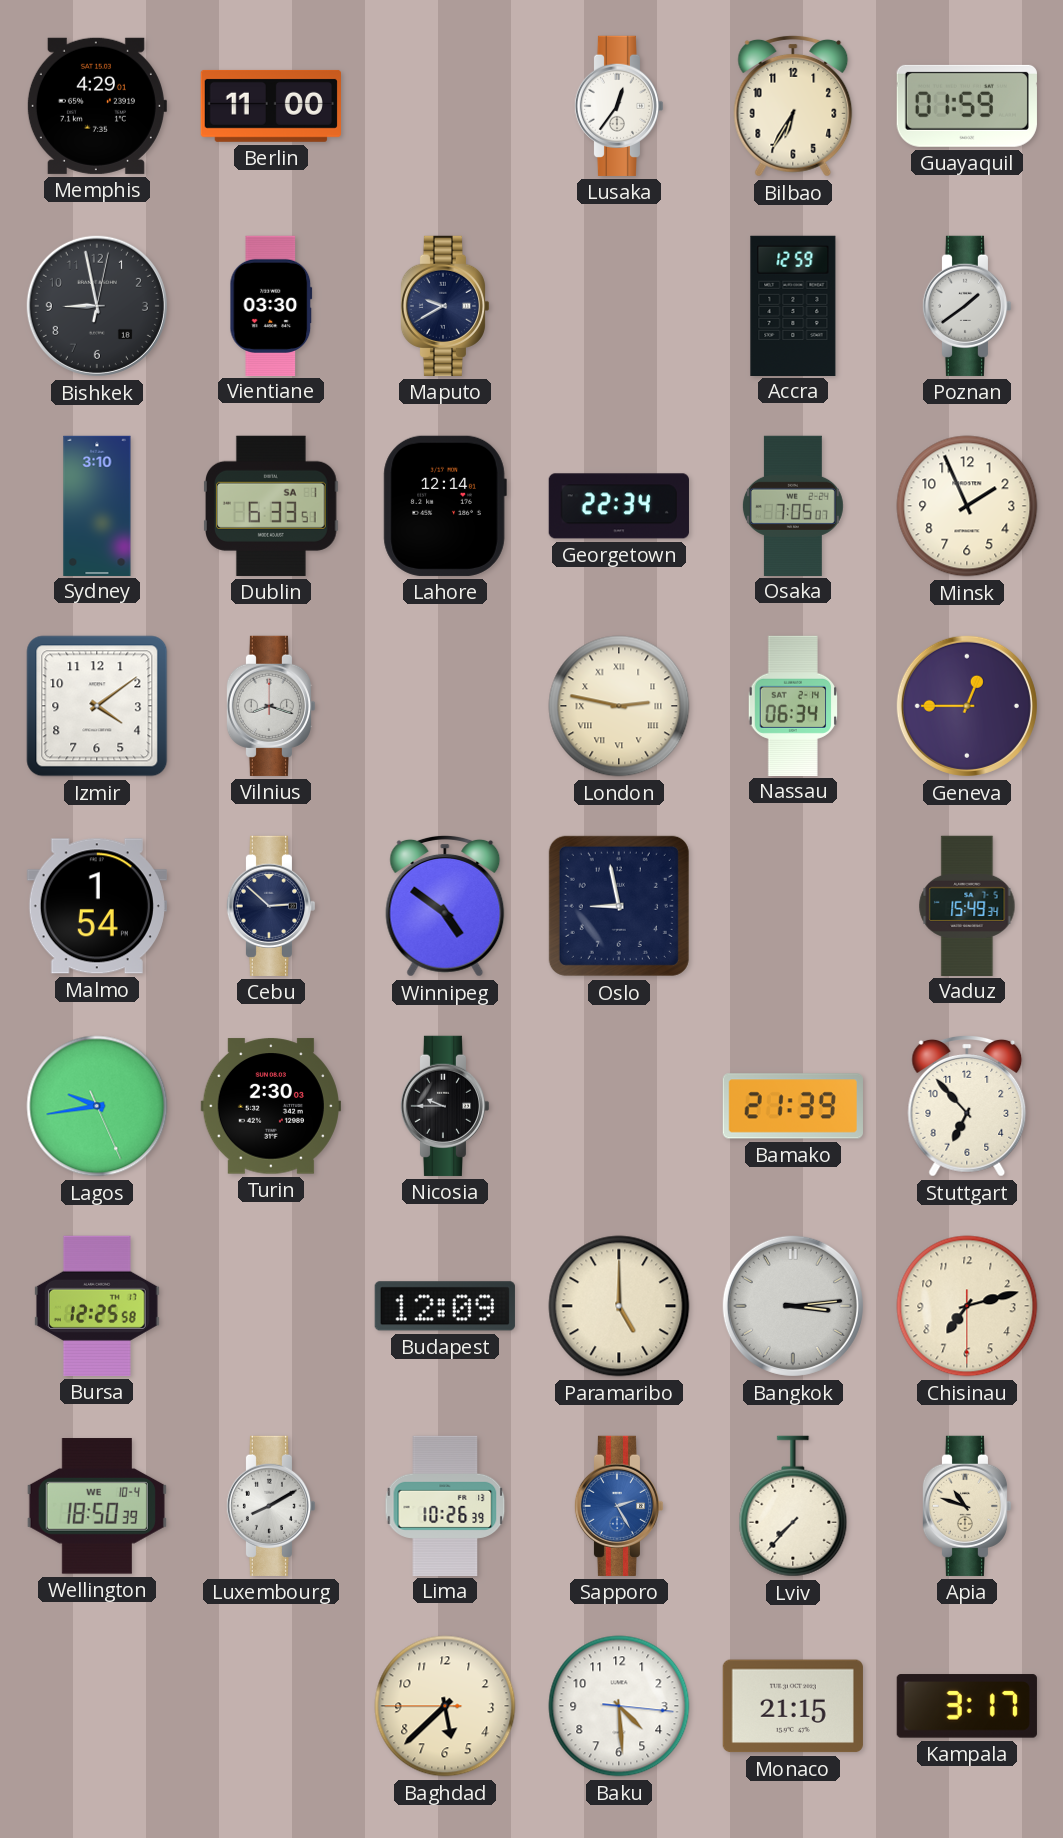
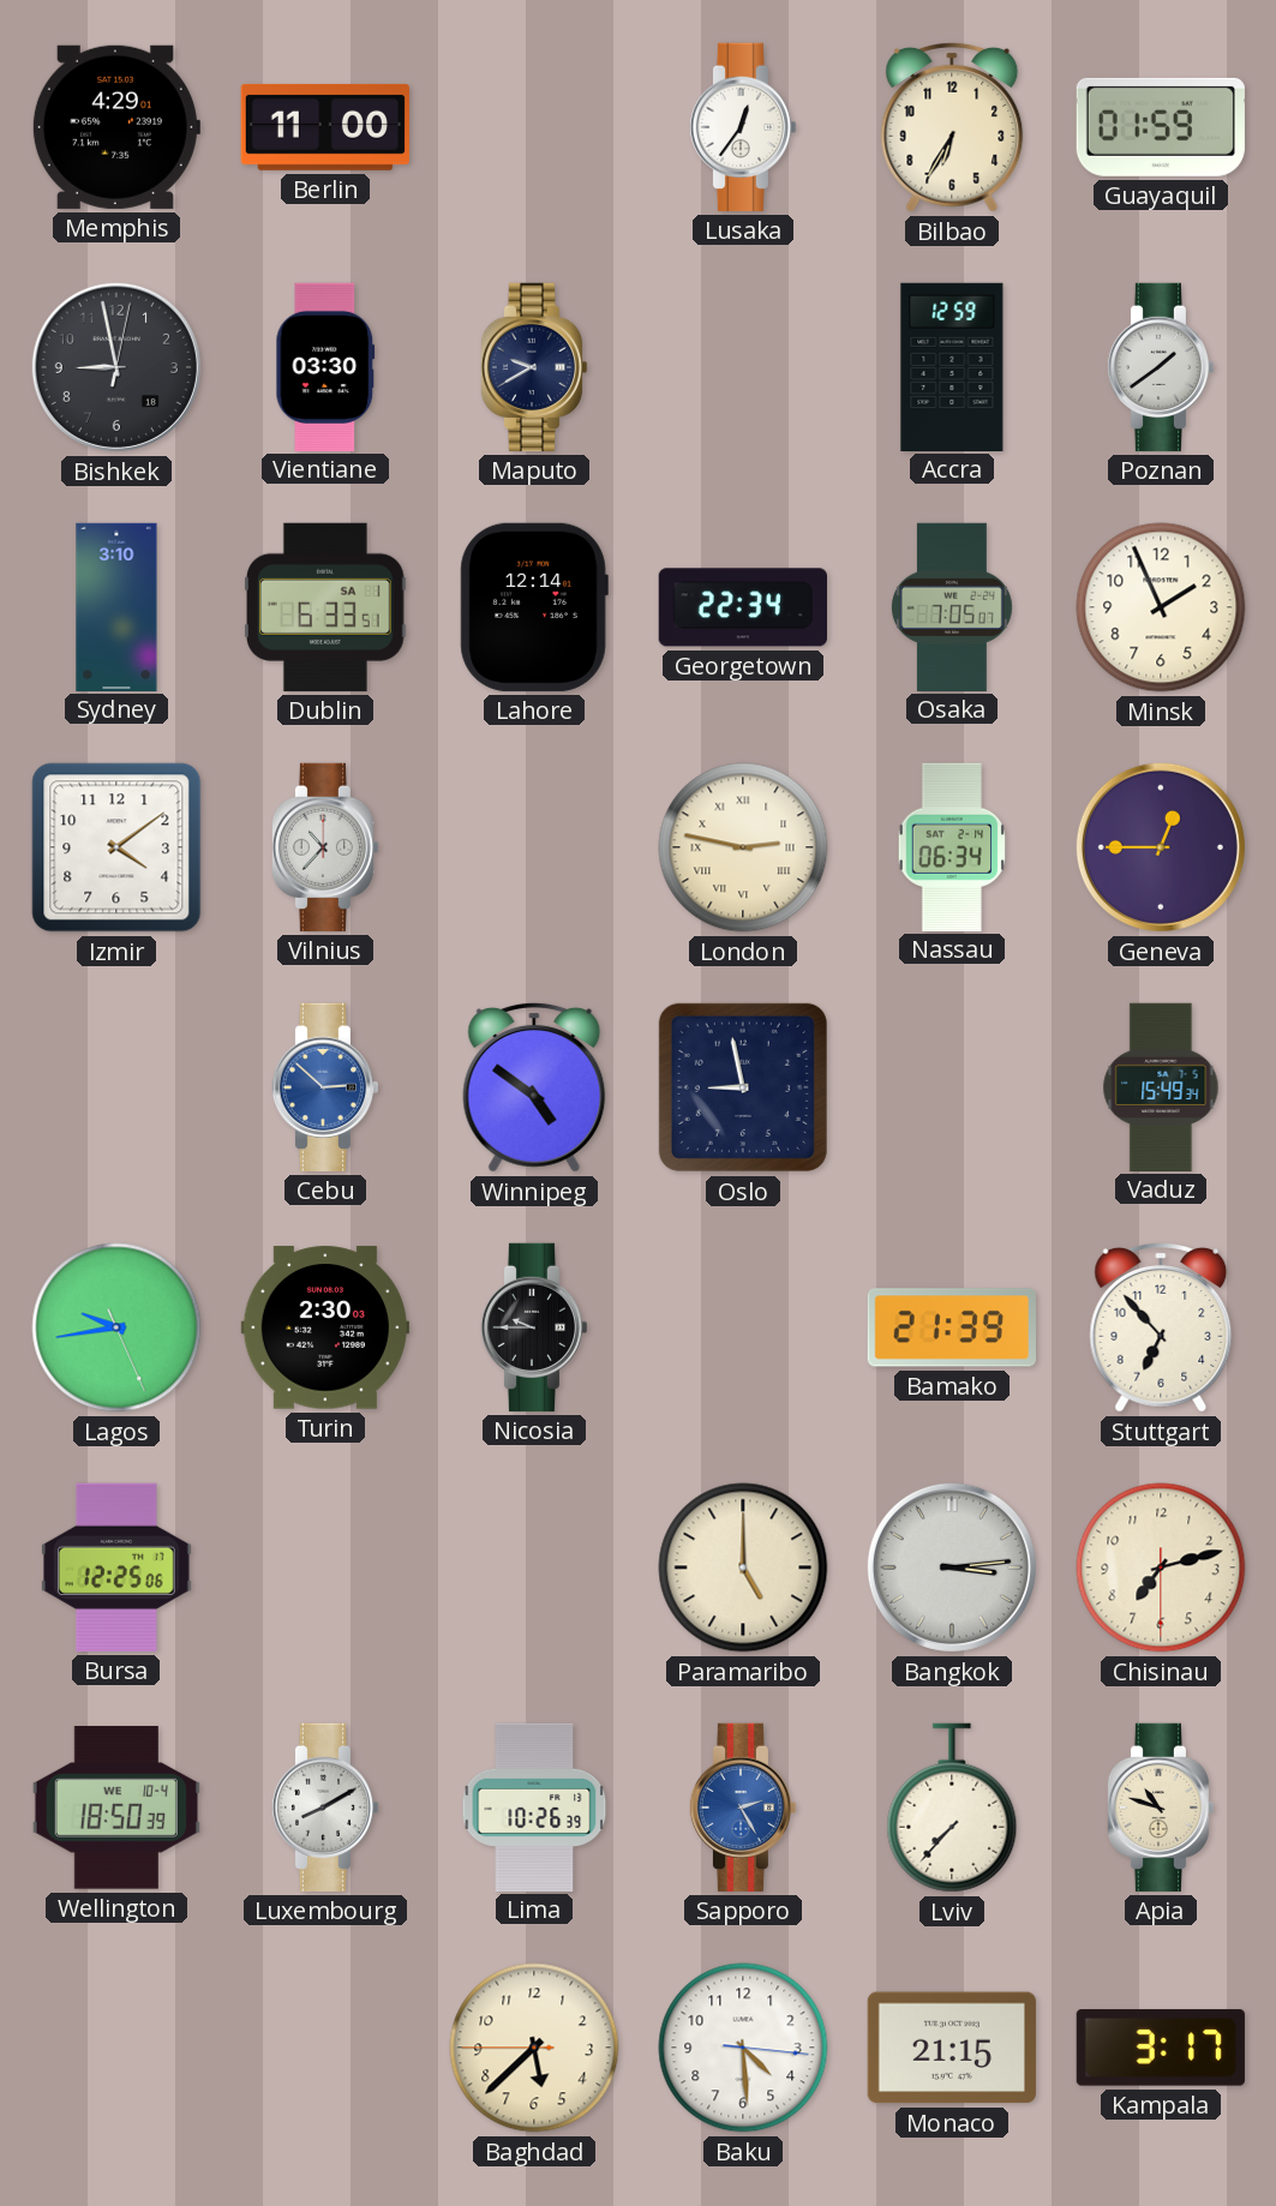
Vilnius: 8:18 -> 10:37
Malmo: 1:54 -> none
Cebu dial: navy -> blue
Bursa: 12:25:58 -> 12:25:06
Budapest: 12:09 -> none
